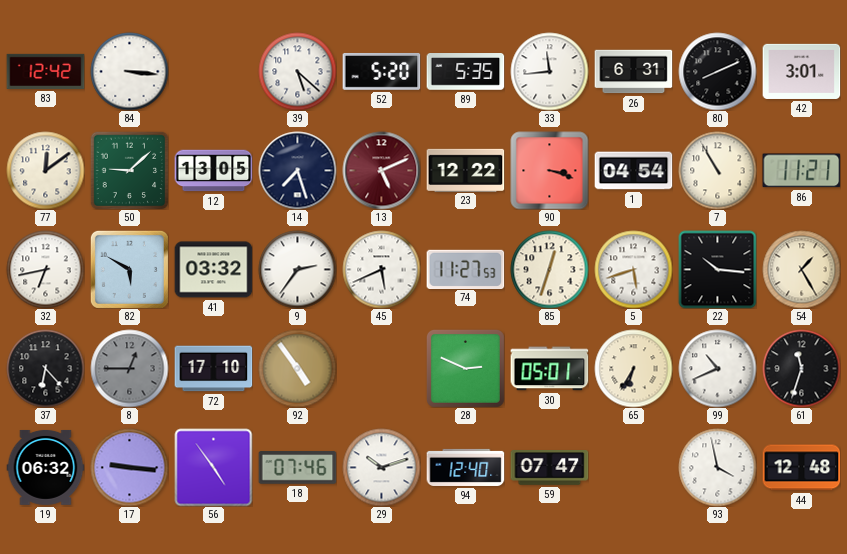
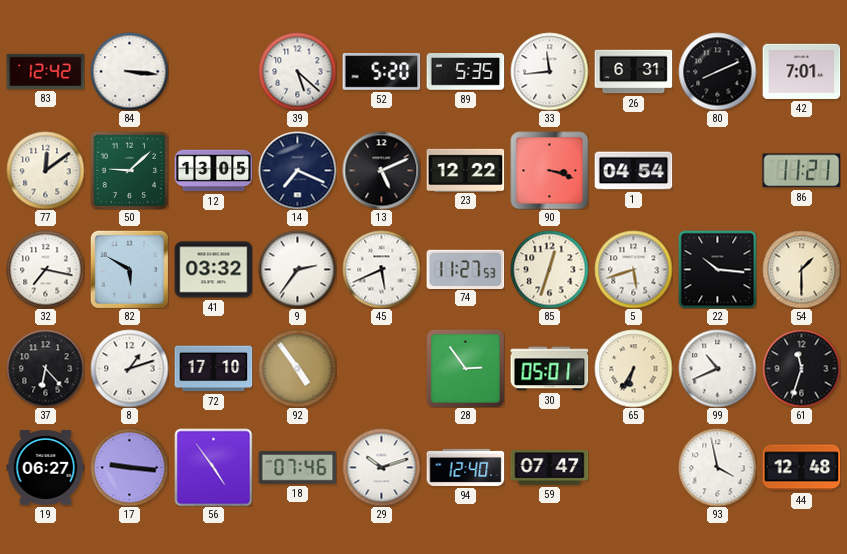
42: 3:01 -> 7:01
14: 7:27 -> 7:19
13 dial: burgundy -> black
7: 10:55 -> none
32: 6:43 -> 7:17
54: 1:25 -> 1:30
8: 12:45 -> 1:12
8 dial: grey -> white
28: 2:49 -> 2:54
19: 06:32 -> 06:27
